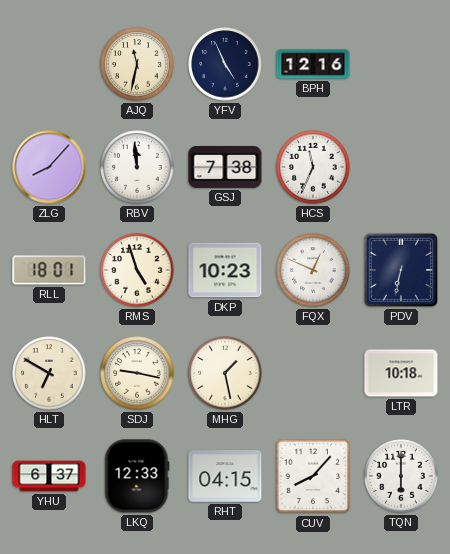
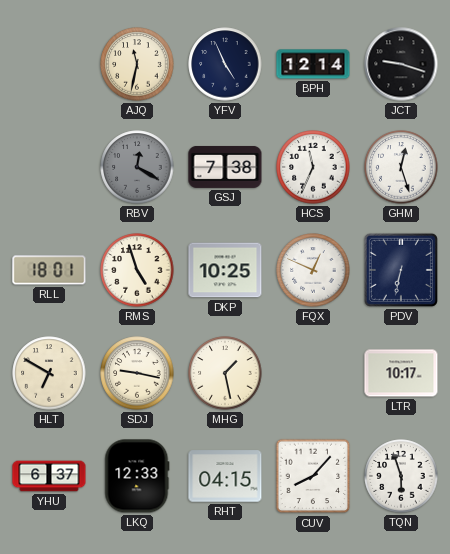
BPH: 12:16 -> 12:14
JCT: none -> 9:18
ZLG: 8:07 -> none
RBV: 11:59 -> 12:20
RBV dial: white -> grey
GHM: none -> 12:27
DKP: 10:23 -> 10:25
LTR: 10:18 -> 10:17
TQN: 6:00 -> 5:57
